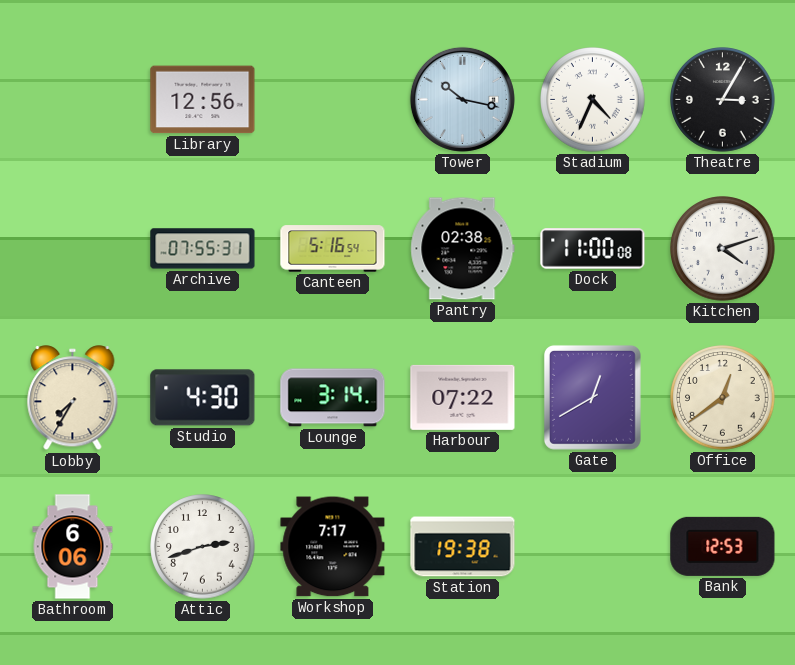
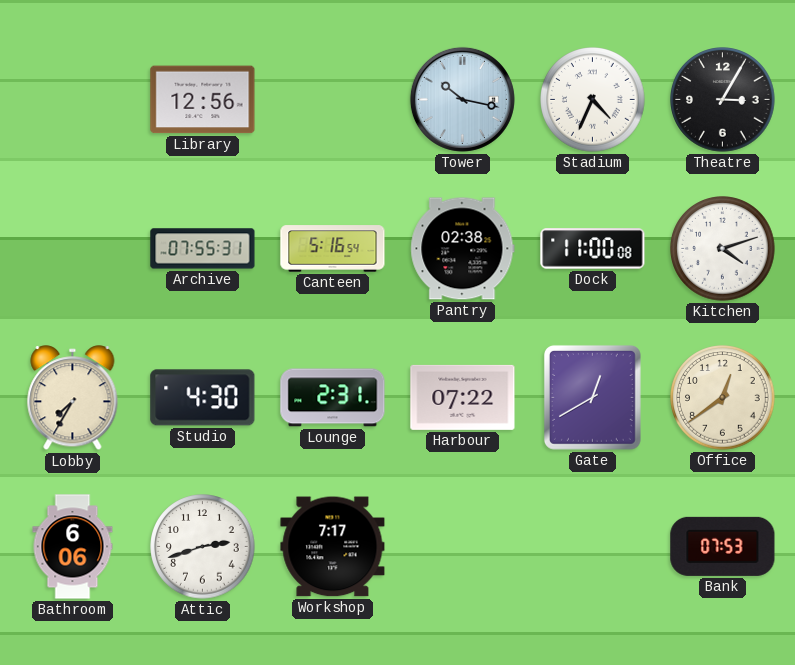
Lounge: 3:14 -> 2:31
Station: 19:38 -> none
Bank: 12:53 -> 07:53
